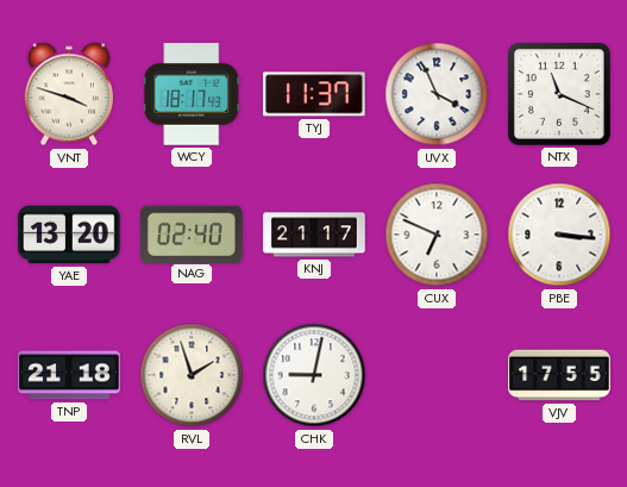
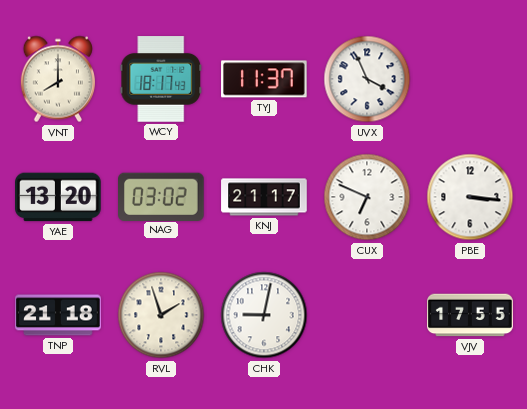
VNT: 3:48 -> 8:00
NTX: 11:19 -> none
NAG: 02:40 -> 03:02
